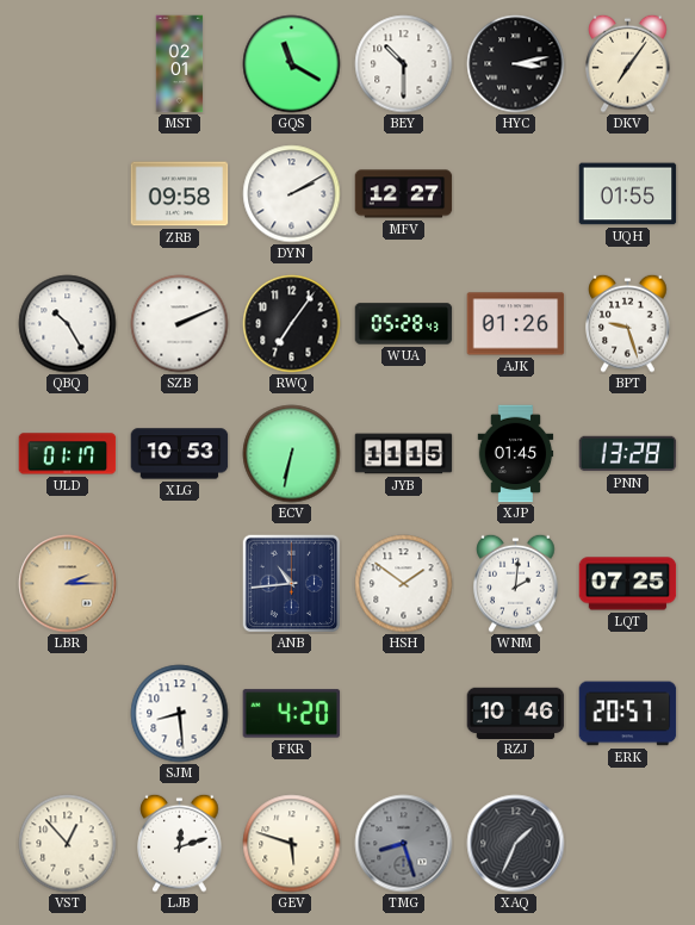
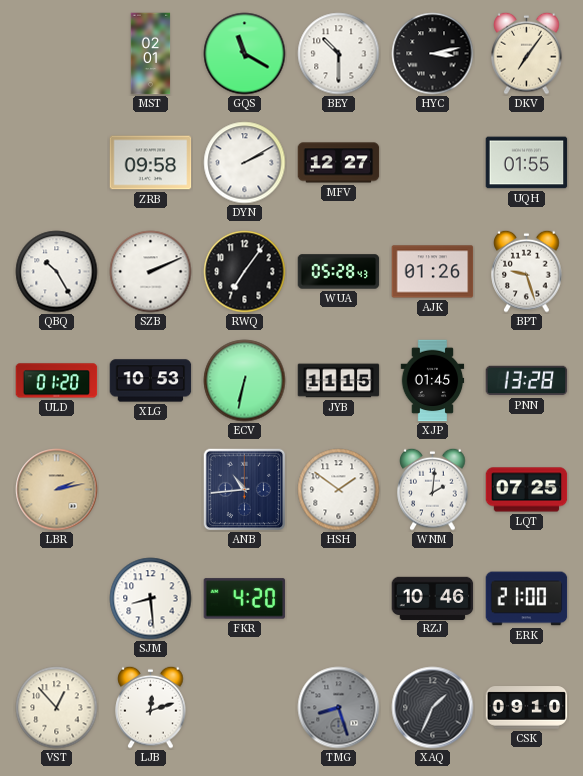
ULD: 01:17 -> 01:20
LBR: 2:15 -> 2:13
ERK: 20:57 -> 21:00
GEV: 5:48 -> none
CSK: none -> 09:10
